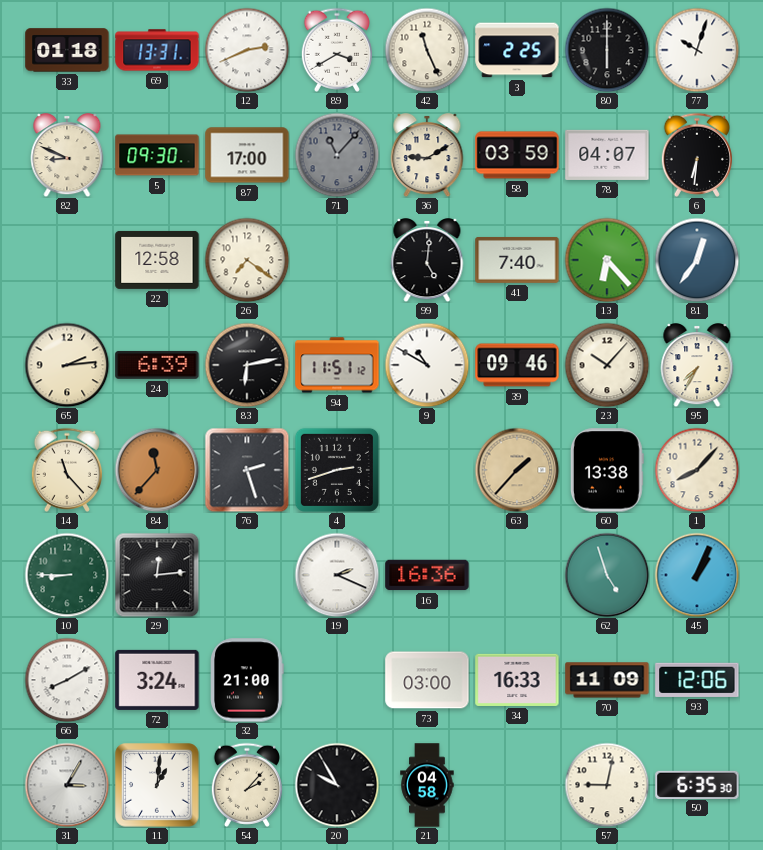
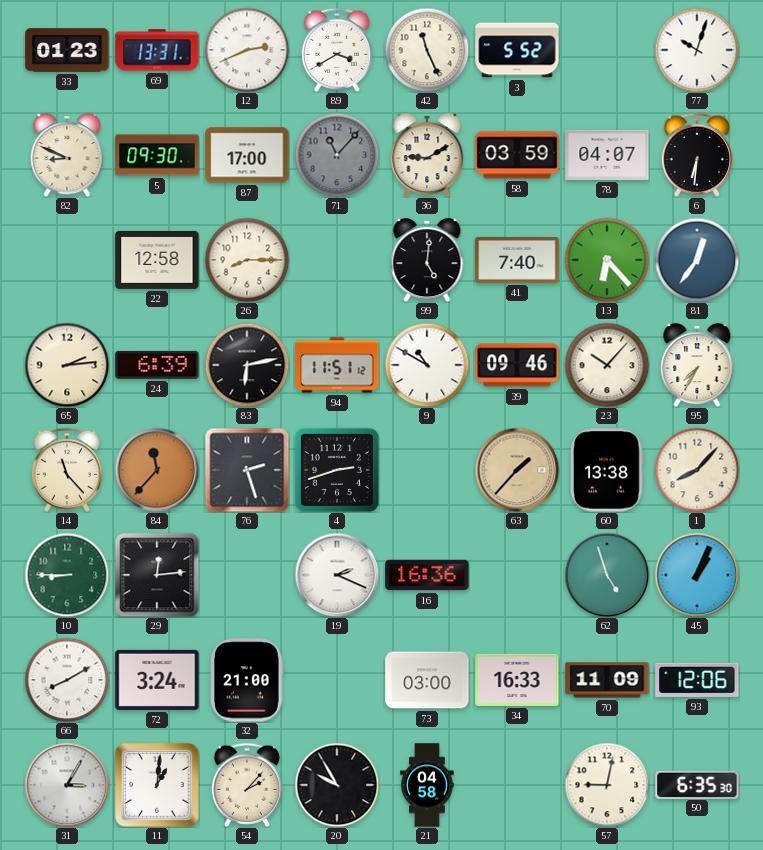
33: 01:18 -> 01:23
3: 2:25 -> 5:52
80: 6:00 -> none
26: 7:21 -> 8:15
